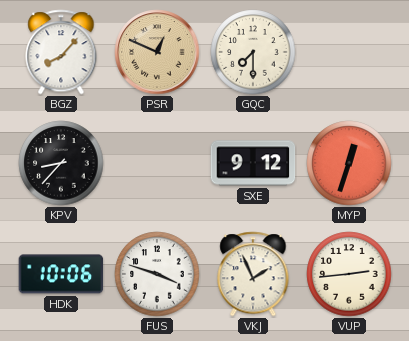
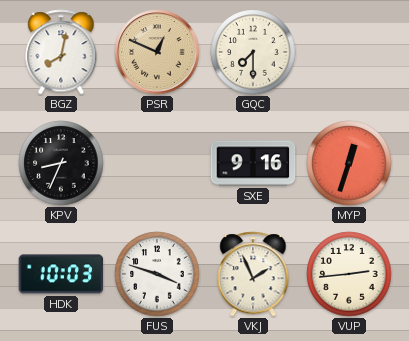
BGZ: 8:07 -> 8:02
KPV: 8:37 -> 8:34
SXE: 9:12 -> 9:16
HDK: 10:06 -> 10:03
